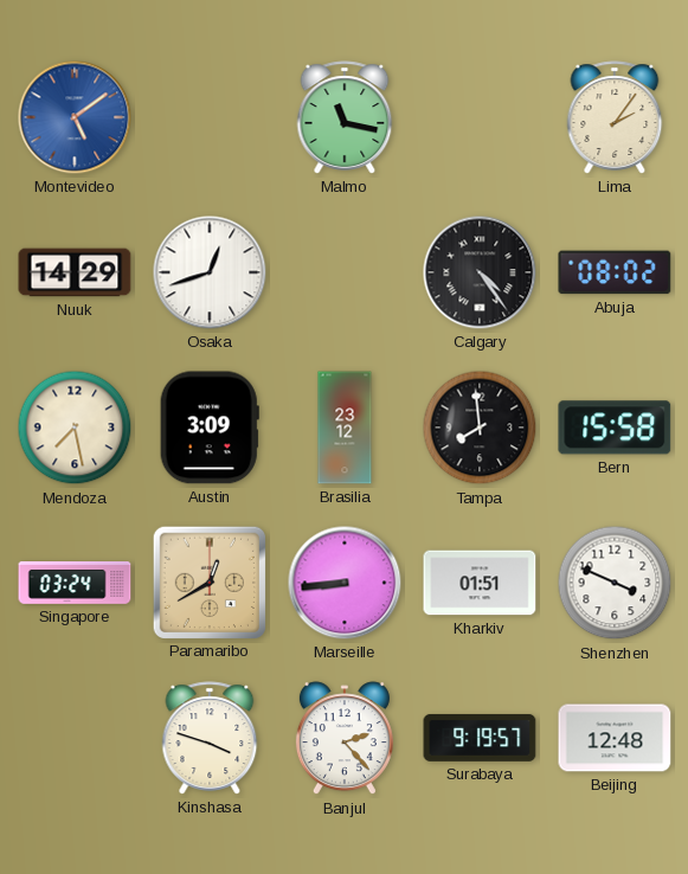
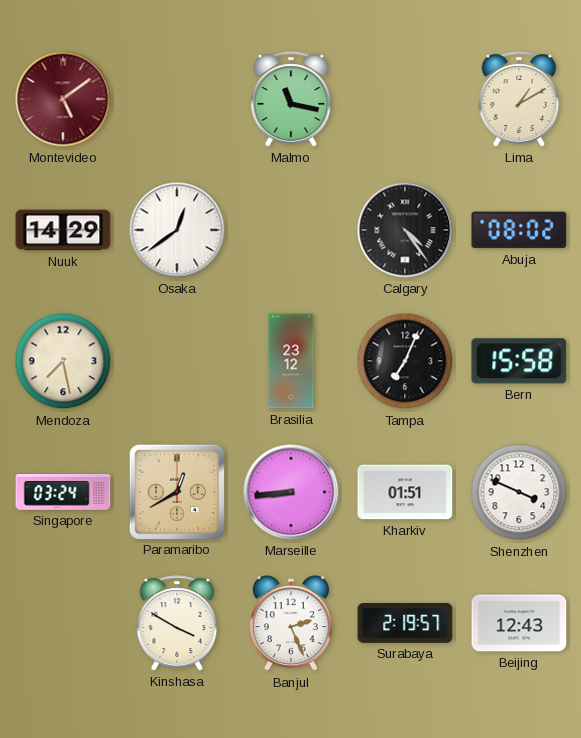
Montevideo dial: blue -> burgundy
Lima: 2:06 -> 1:10
Osaka: 12:42 -> 12:39
Austin: 3:09 -> none
Tampa: 7:59 -> 7:04
Kinshasa: 3:48 -> 3:50
Banjul: 2:23 -> 2:26
Surabaya: 9:19 -> 2:19
Beijing: 12:48 -> 12:43
